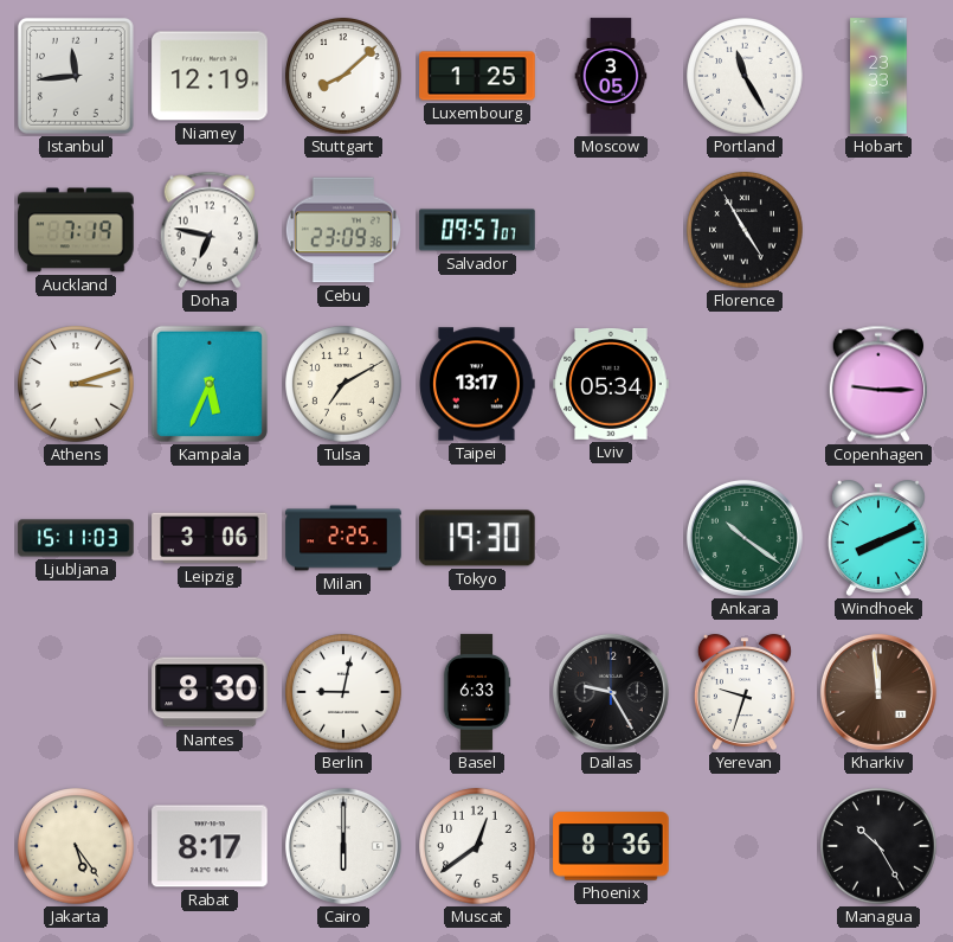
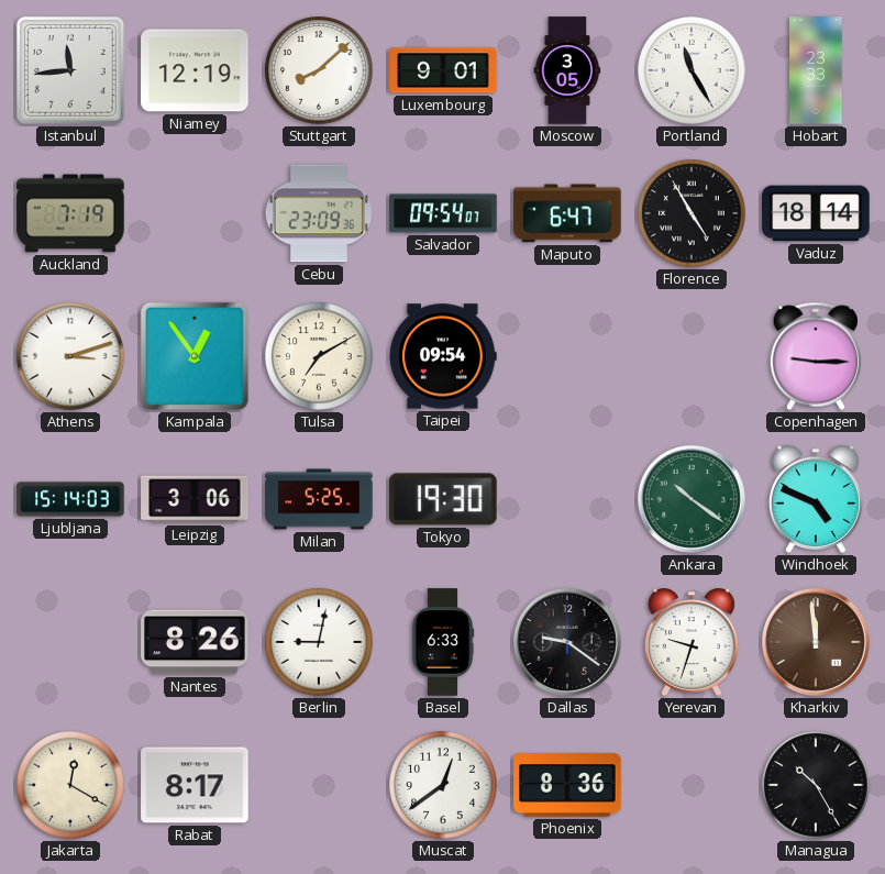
Luxembourg: 1:25 -> 9:01
Doha: 6:47 -> none
Salvador: 09:57 -> 09:54
Maputo: none -> 6:47
Vaduz: none -> 18:14
Kampala: 5:34 -> 12:54
Taipei: 13:17 -> 09:54
Lviv: 05:34 -> none
Ljubljana: 15:11 -> 15:14
Milan: 2:25 -> 5:25
Windhoek: 8:11 -> 4:49
Nantes: 8:30 -> 8:26
Dallas: 9:25 -> 9:21
Jakarta: 5:24 -> 12:20
Cairo: 6:00 -> none
